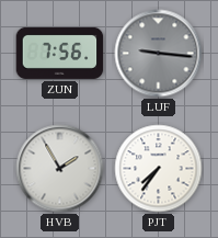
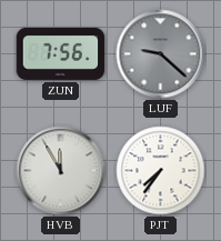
LUF: 9:16 -> 9:22
HVB: 1:55 -> 11:55
